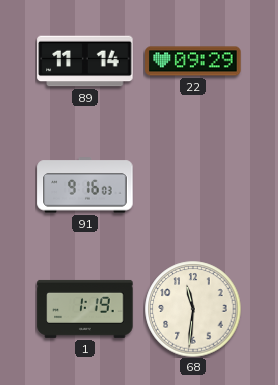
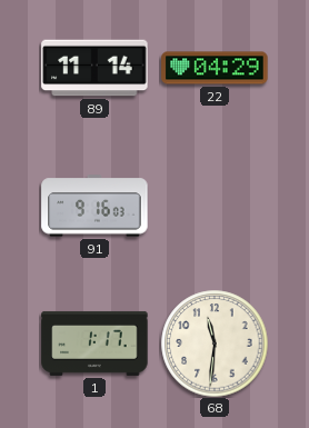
22: 09:29 -> 04:29
1: 1:19 -> 1:17
